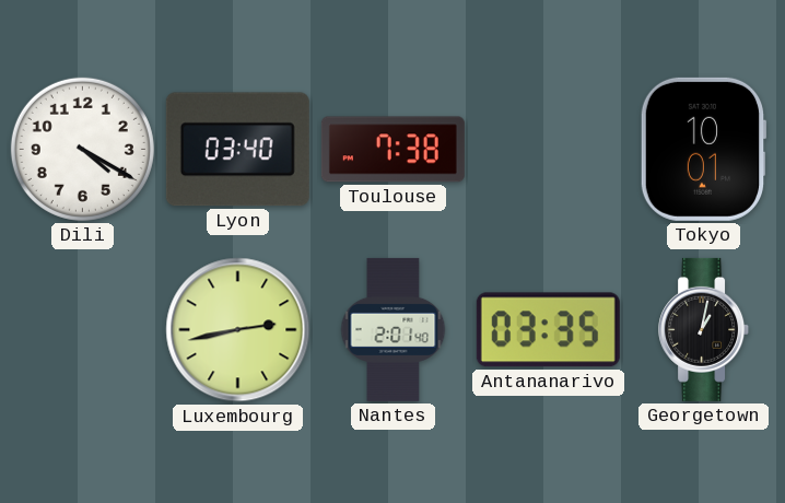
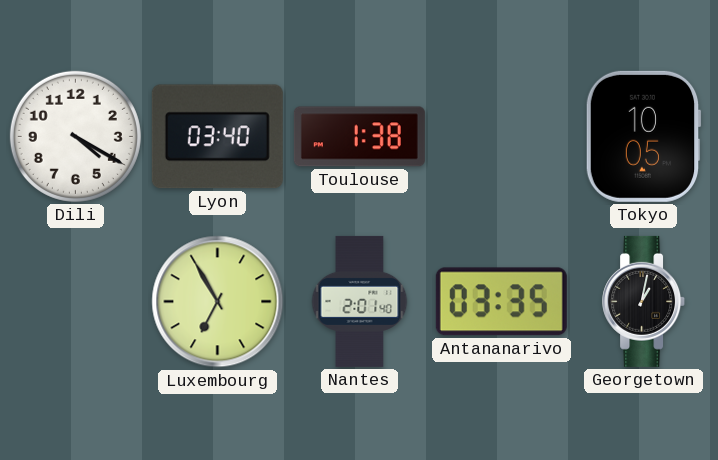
Toulouse: 7:38 -> 1:38
Tokyo: 10:01 -> 10:05
Luxembourg: 2:43 -> 6:55
